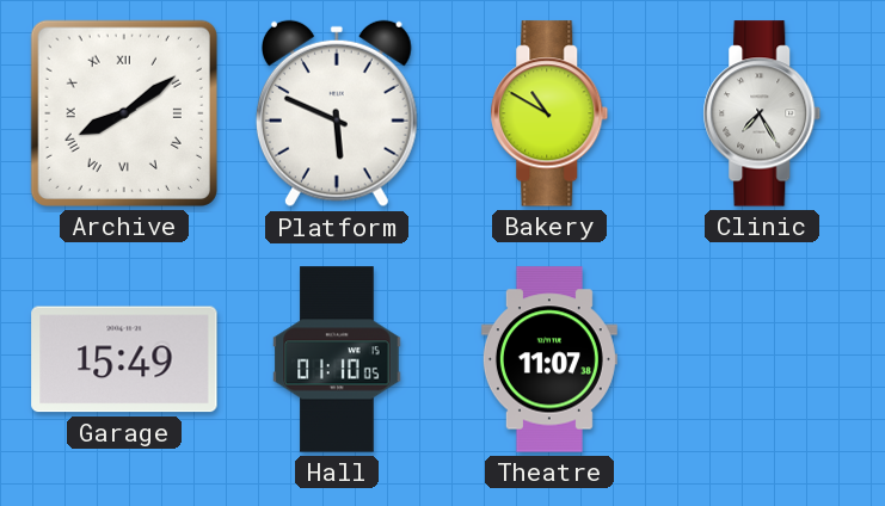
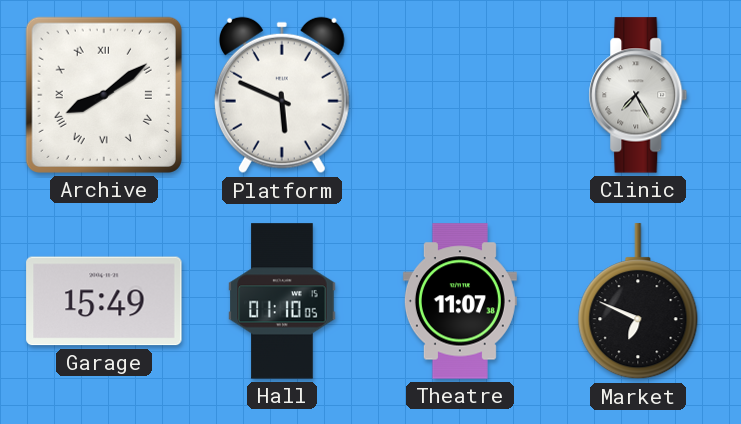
Bakery: 10:50 -> none
Market: none -> 6:49
